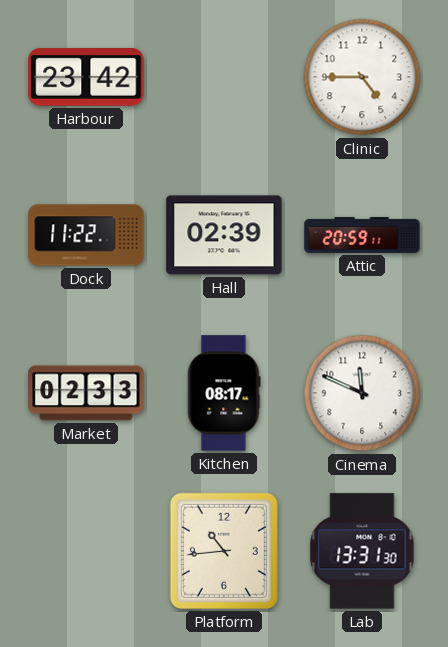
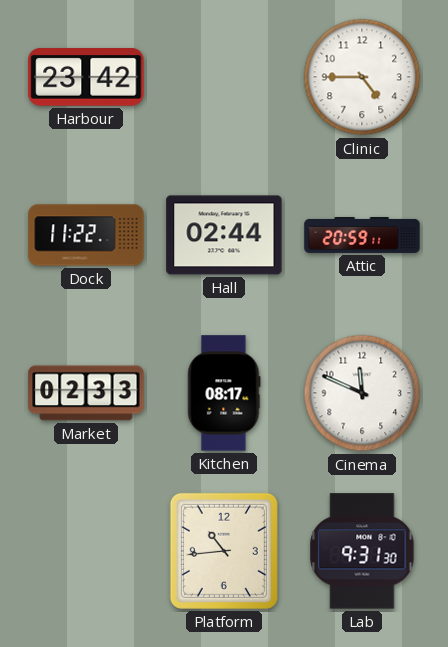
Hall: 02:39 -> 02:44
Lab: 13:31 -> 9:31
